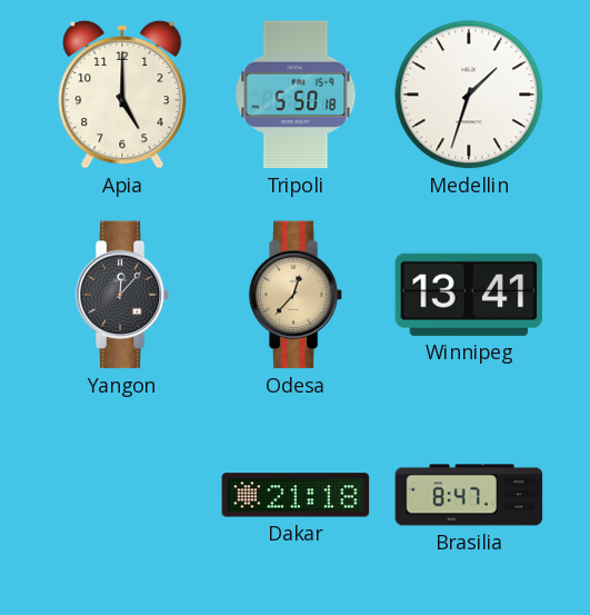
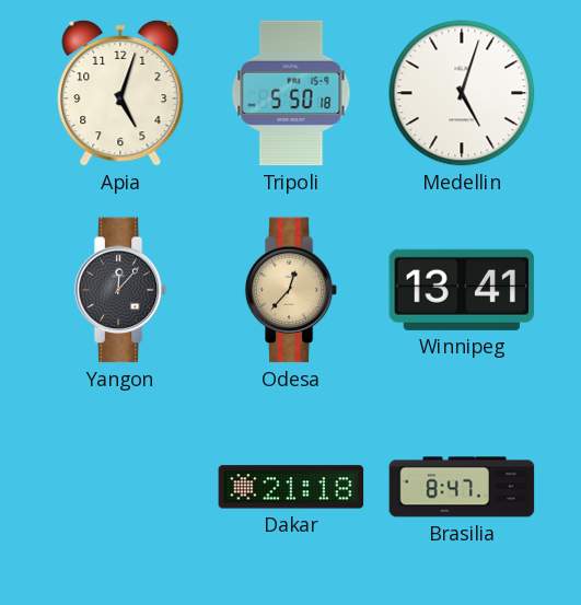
Apia: 5:00 -> 5:03
Medellin: 1:33 -> 5:03
